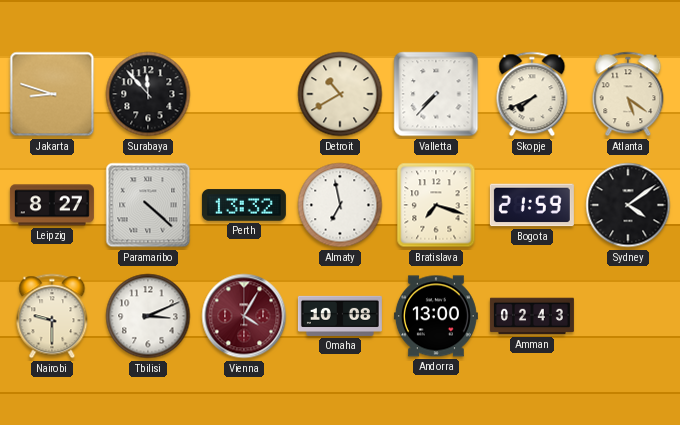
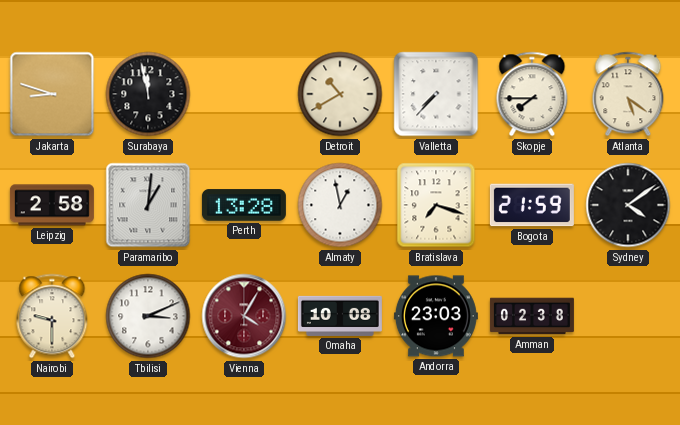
Surabaya: 11:53 -> 11:58
Skopje: 7:41 -> 7:45
Leipzig: 8:27 -> 2:58
Paramaribo: 4:22 -> 1:01
Perth: 13:32 -> 13:28
Almaty: 6:58 -> 12:58
Andorra: 13:00 -> 23:03
Amman: 02:43 -> 02:38
